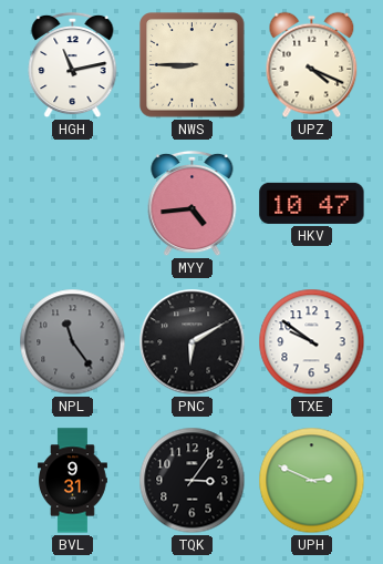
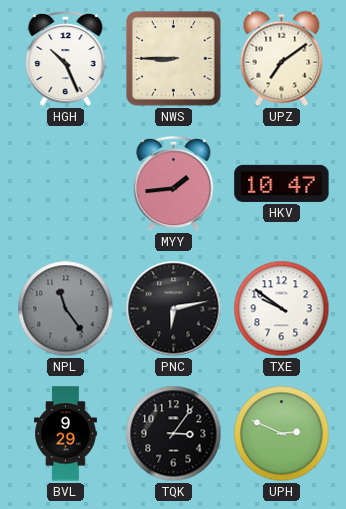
HGH: 11:13 -> 10:26
UPZ: 4:19 -> 7:09
MYY: 4:44 -> 1:44
PNC: 6:10 -> 6:13
BVL: 9:31 -> 9:29
